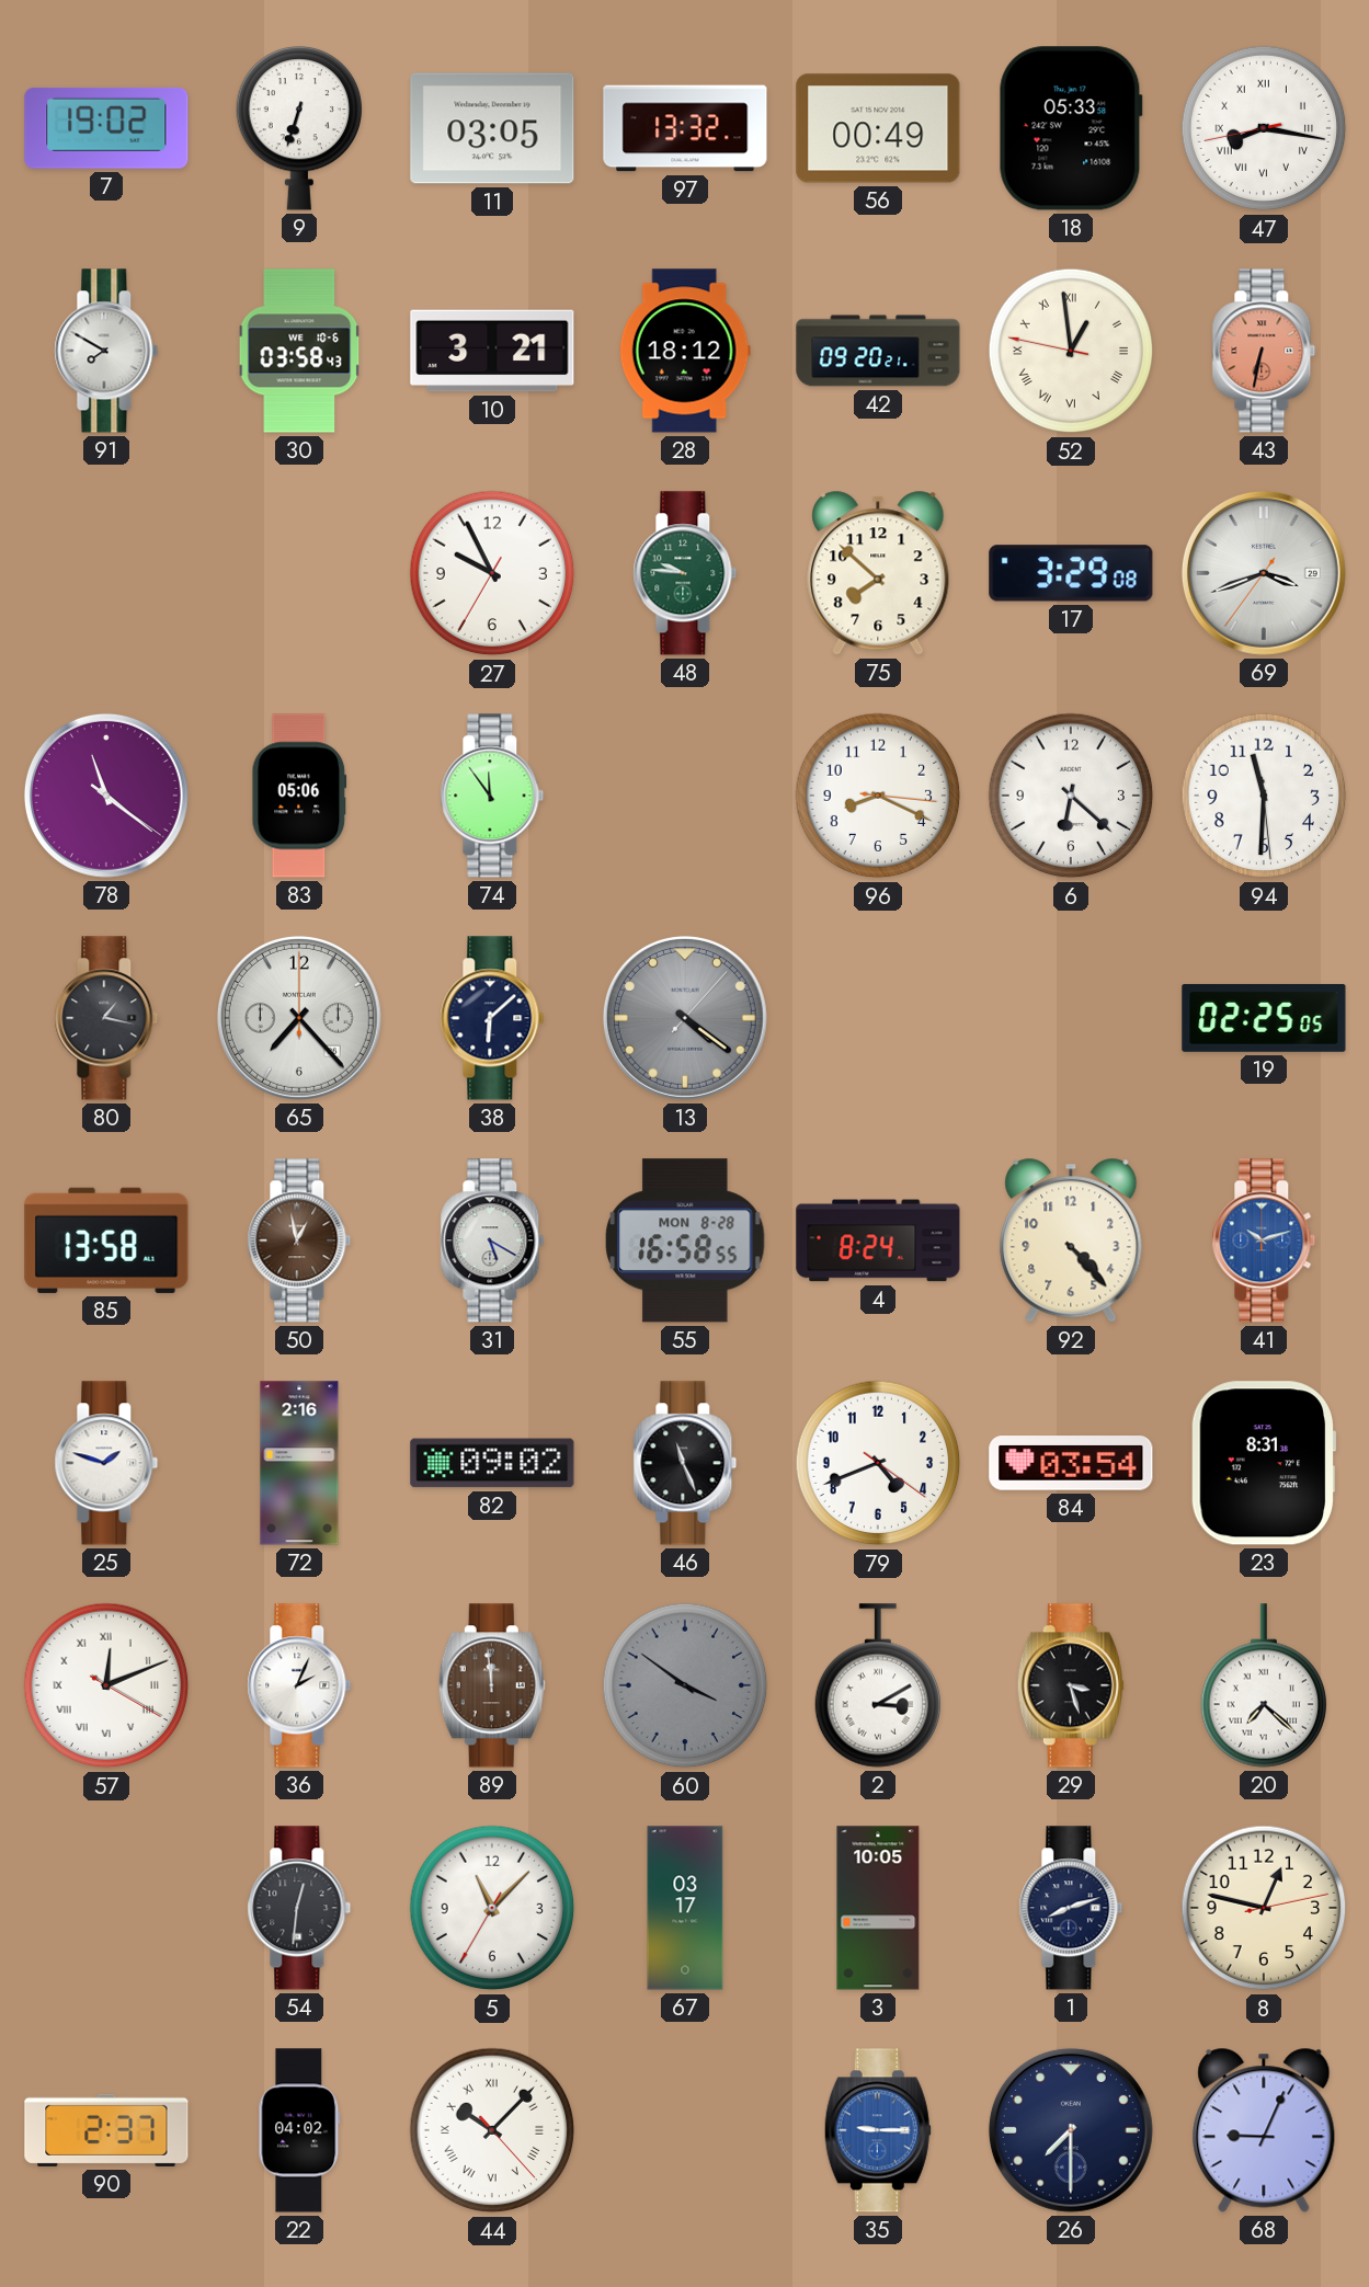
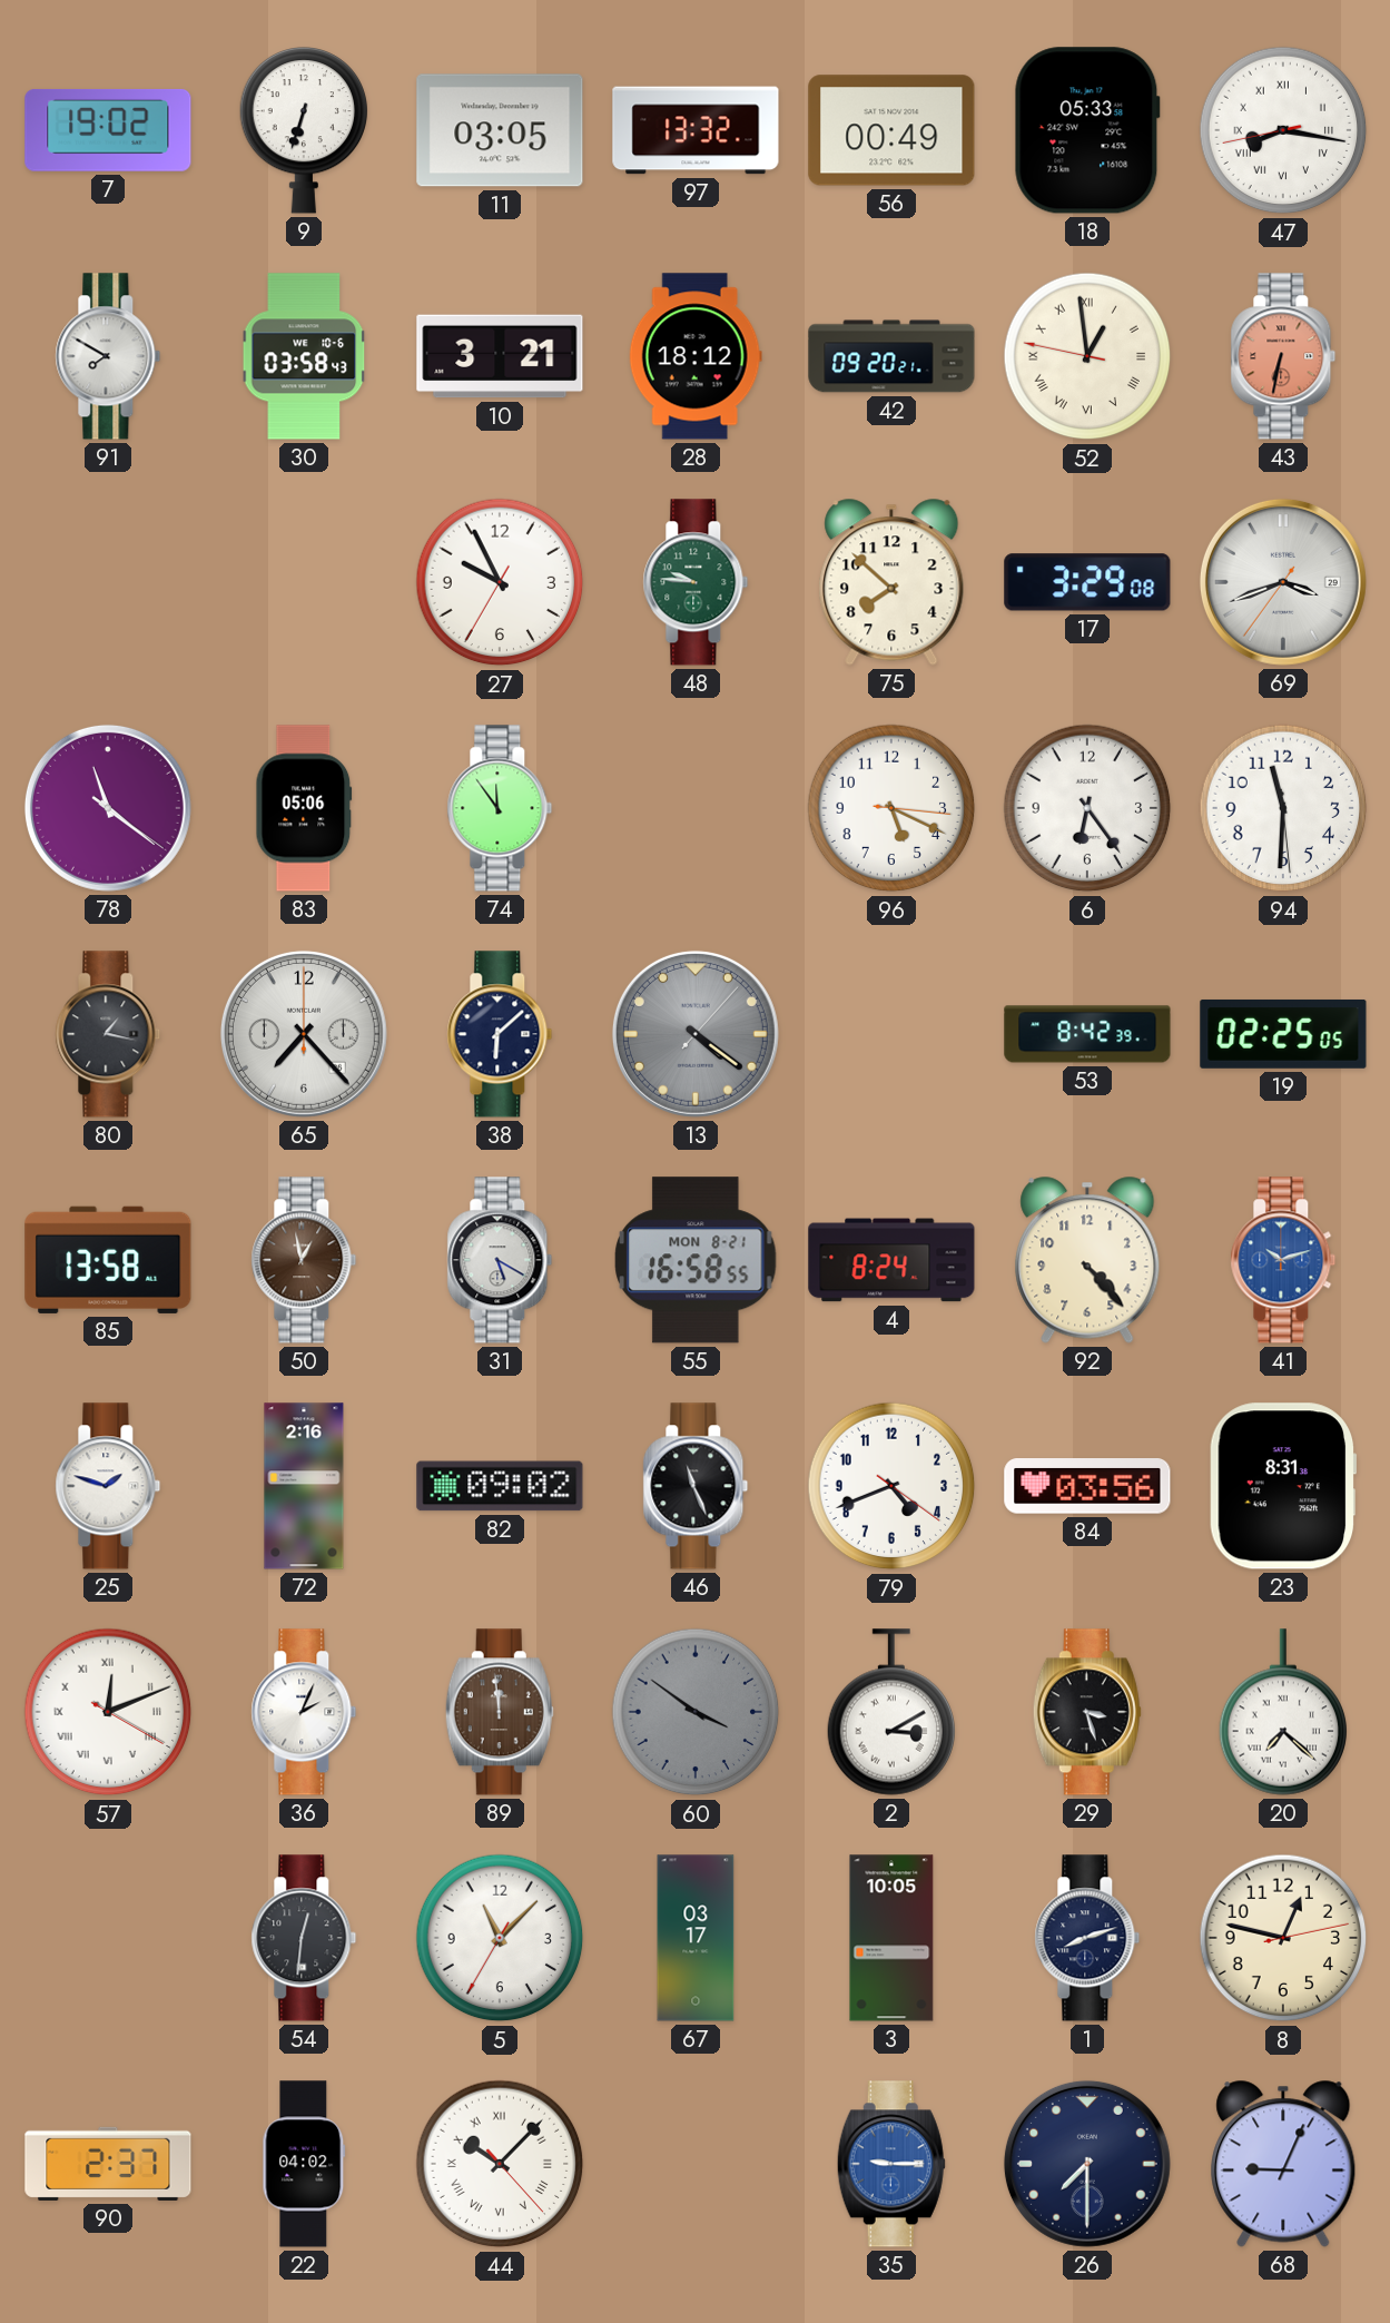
96: 8:19 -> 5:19
6: 6:22 -> 6:24
53: none -> 8:42
55 date: MON 8-28 -> MON 8-21
84: 03:54 -> 03:56
